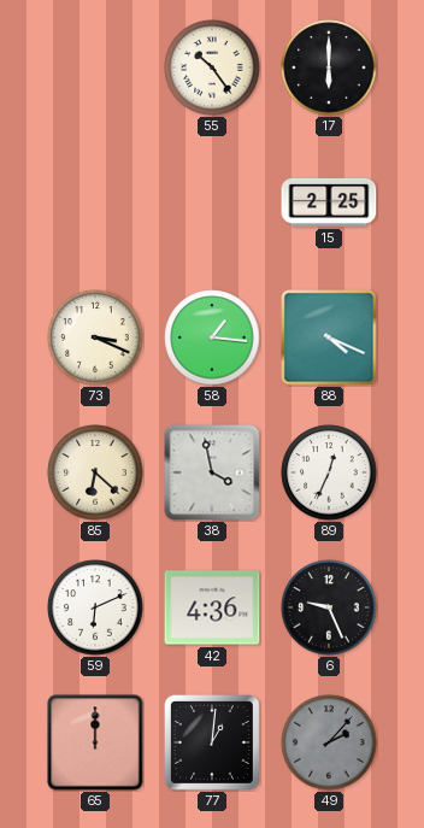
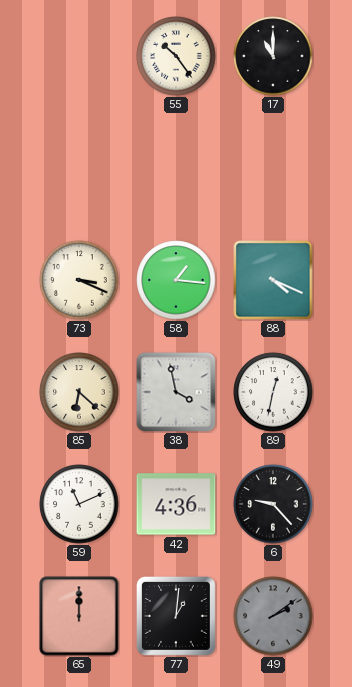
17: 6:00 -> 11:00
15: 2:25 -> none
89: 12:34 -> 12:32
59: 6:11 -> 11:11
6: 9:26 -> 9:23
49: 2:07 -> 2:09
